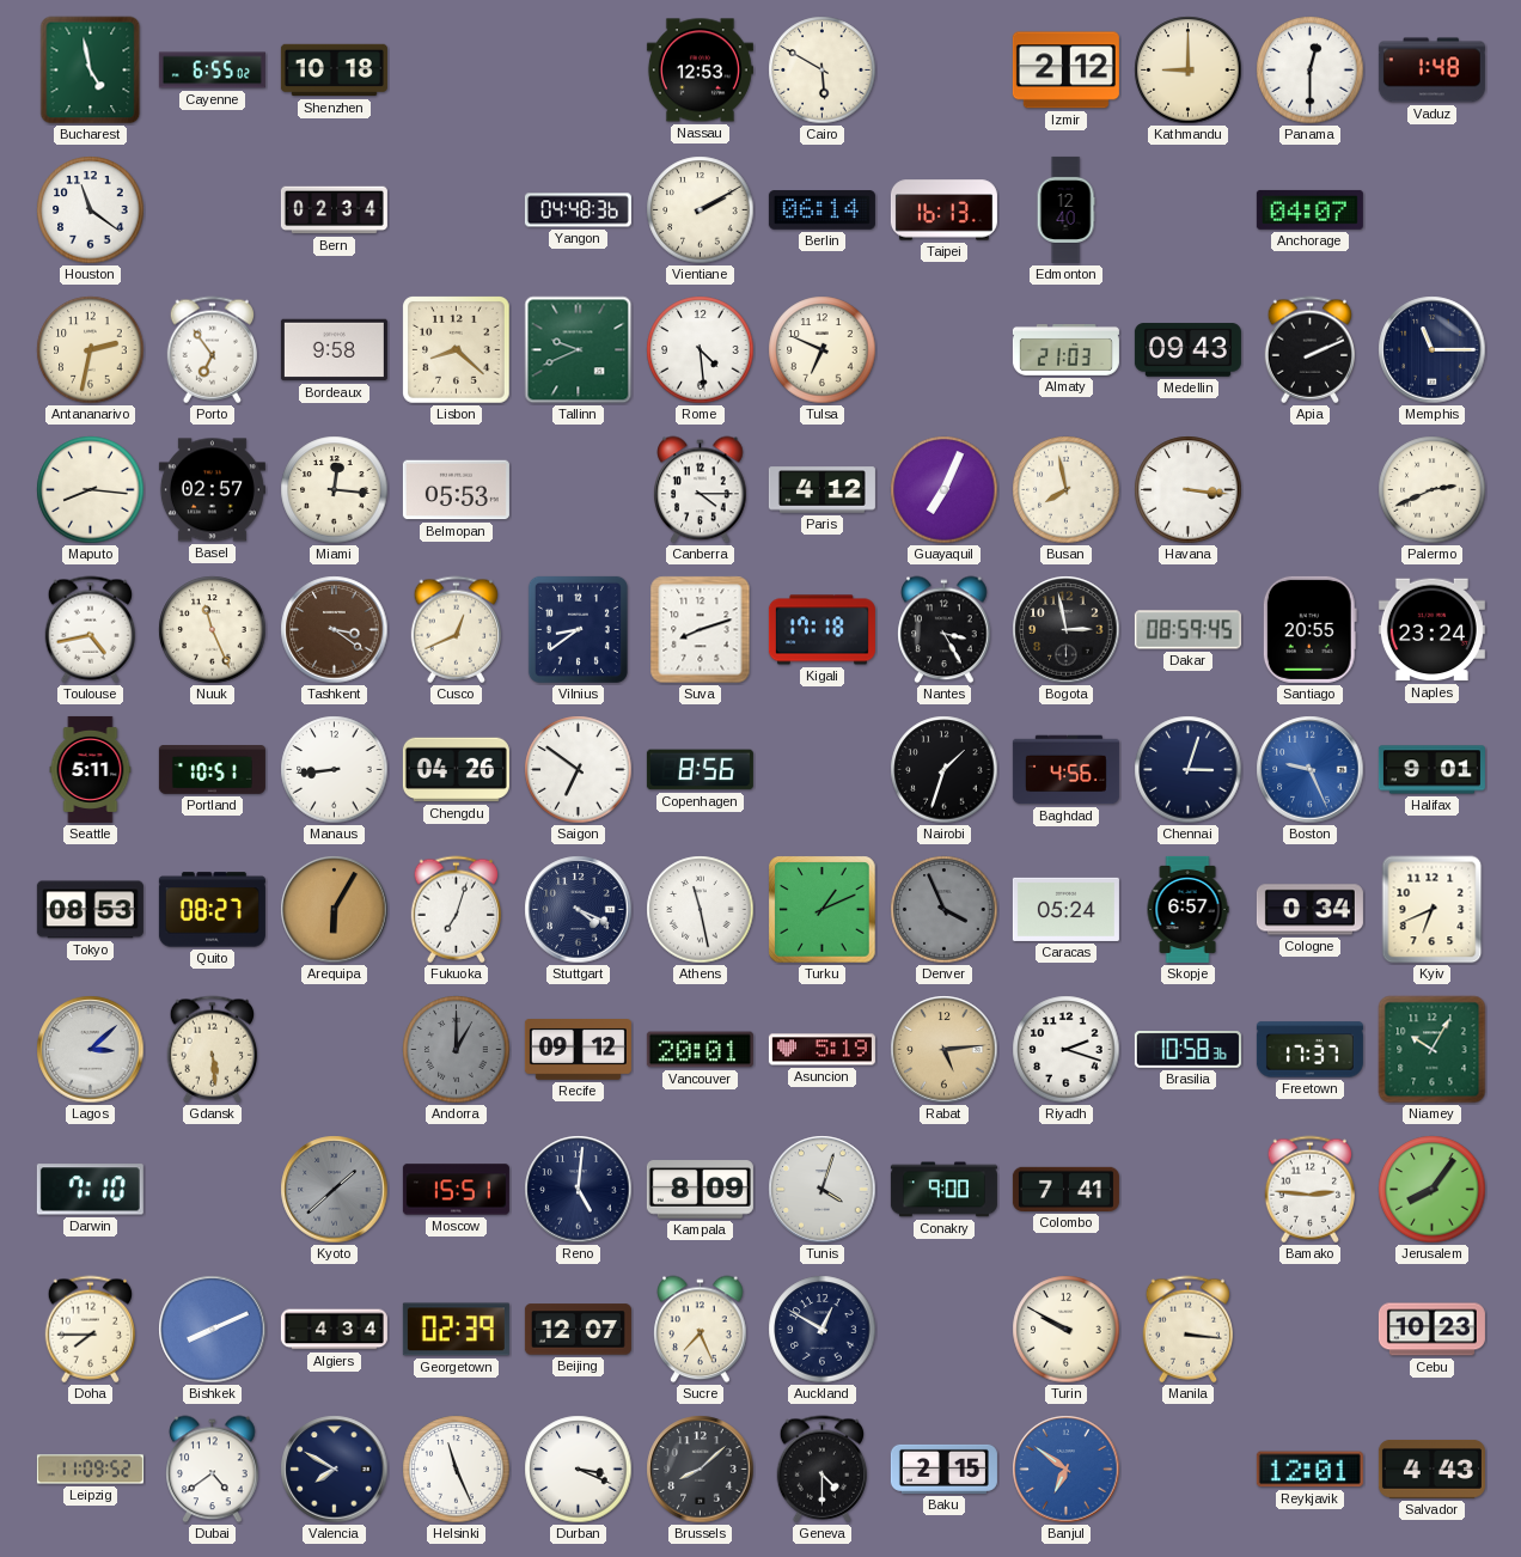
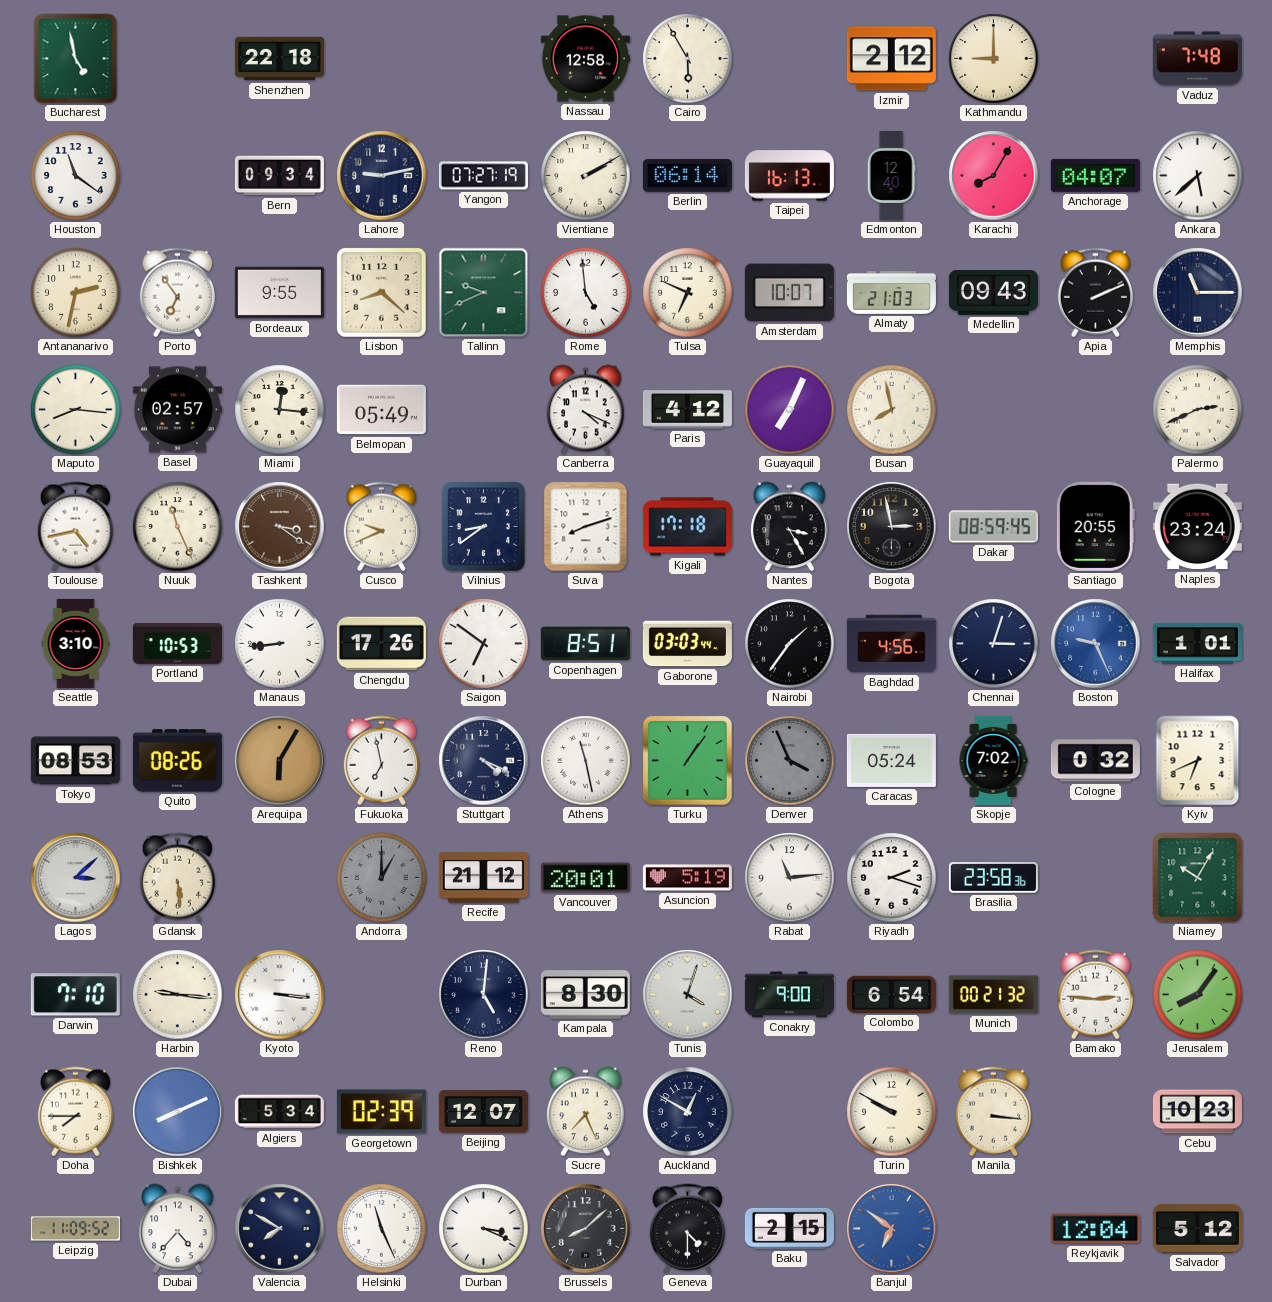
Cayenne: 6:55 -> none
Shenzhen: 10:18 -> 22:18
Nassau: 12:53 -> 12:58
Cairo: 5:50 -> 5:55
Panama: 12:30 -> none
Vaduz: 1:48 -> 7:48
Bern: 02:34 -> 09:34
Lahore: none -> 9:13
Yangon: 04:48 -> 07:27
Karachi: none -> 8:05
Ankara: none -> 5:38
Bordeaux: 9:58 -> 9:55
Rome: 4:29 -> 4:59
Amsterdam: none -> 10:07
Belmopan: 05:53 -> 05:49
Canberra: 4:15 -> 4:19
Havana: 3:16 -> none
Cusco: 12:41 -> 9:41
Seattle: 5:11 -> 3:10
Portland: 10:51 -> 10:53
Chengdu: 04:26 -> 17:26
Copenhagen: 8:56 -> 8:51
Gaborone: none -> 03:03
Nairobi: 1:33 -> 1:36
Halifax: 9:01 -> 1:01
Quito: 08:27 -> 08:26
Fukuoka: 7:03 -> 6:58
Turku: 1:11 -> 1:06
Skopje: 6:57 -> 7:02
Cologne: 0:34 -> 0:32
Recife: 09:12 -> 21:12
Rabat: 5:14 -> 11:14
Rabat dial: champagne -> white
Brasilia: 10:58 -> 23:58
Freetown: 17:37 -> none
Harbin: none -> 9:16
Kyoto: 1:38 -> 3:16
Kyoto dial: grey -> white
Moscow: 15:51 -> none
Kampala: 8:09 -> 8:30
Colombo: 7:41 -> 6:54
Munich: none -> 00:21
Algiers: 4:34 -> 5:34
Dubai: 4:39 -> 4:37
Reykjavik: 12:01 -> 12:04
Salvador: 4:43 -> 5:12
